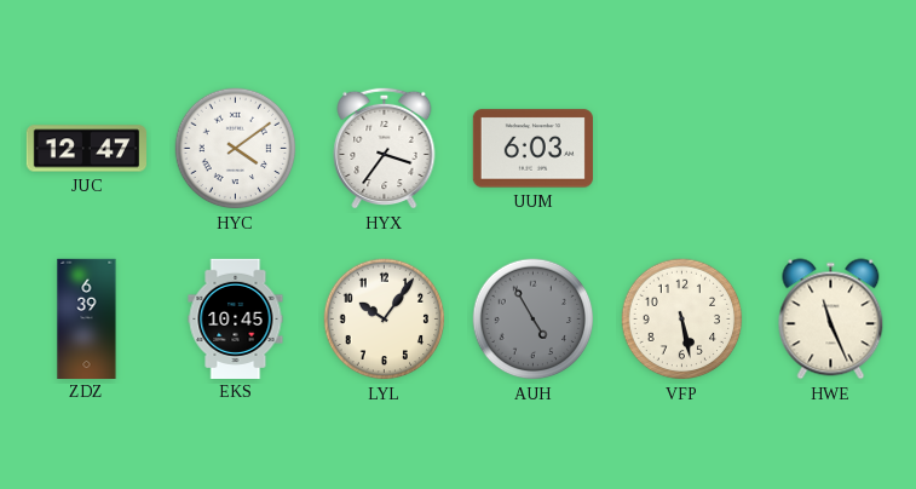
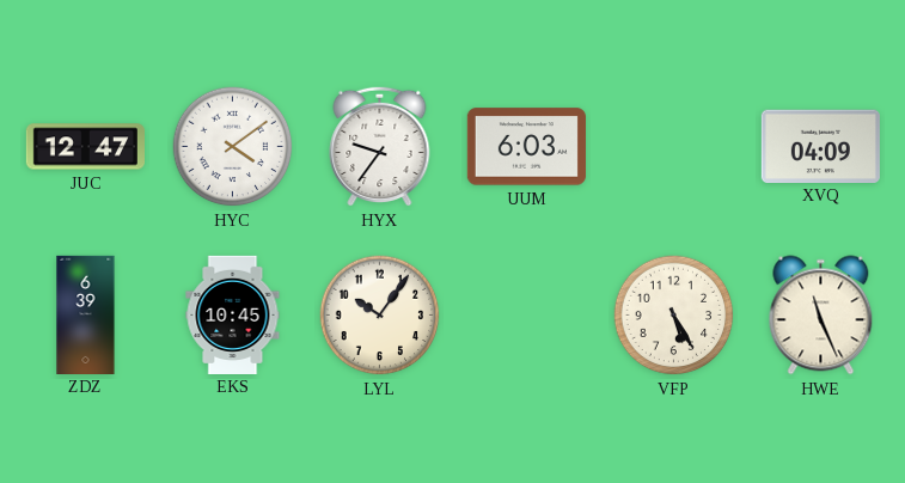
HYX: 3:36 -> 9:36
XVQ: none -> 04:09
AUH: 4:55 -> none
VFP: 5:28 -> 5:25
